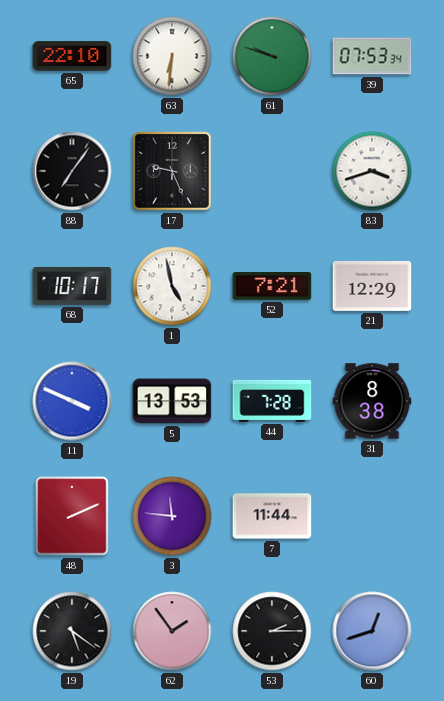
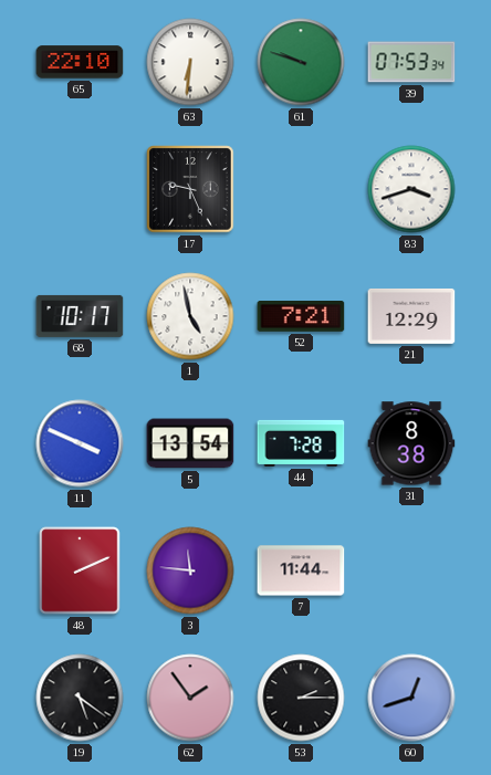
88: 7:06 -> none
5: 13:53 -> 13:54
